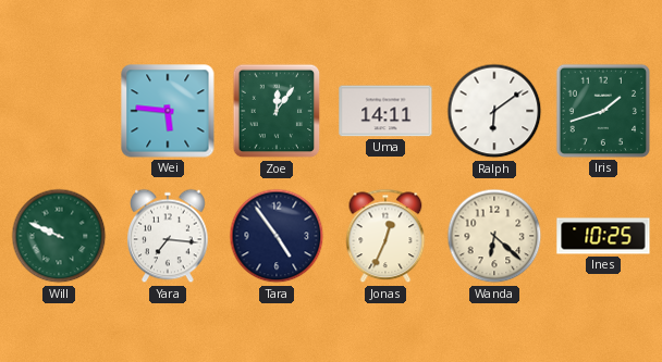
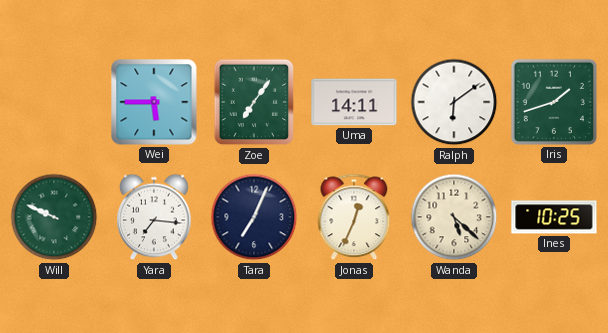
Wei: 5:46 -> 5:45
Zoe: 12:06 -> 7:06
Tara: 4:54 -> 7:04
Wanda: 6:22 -> 5:22
